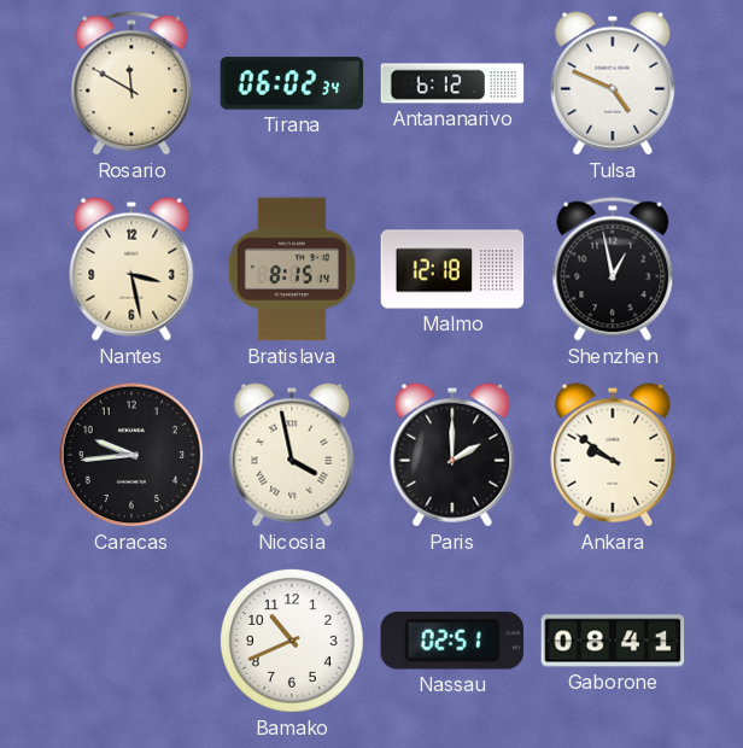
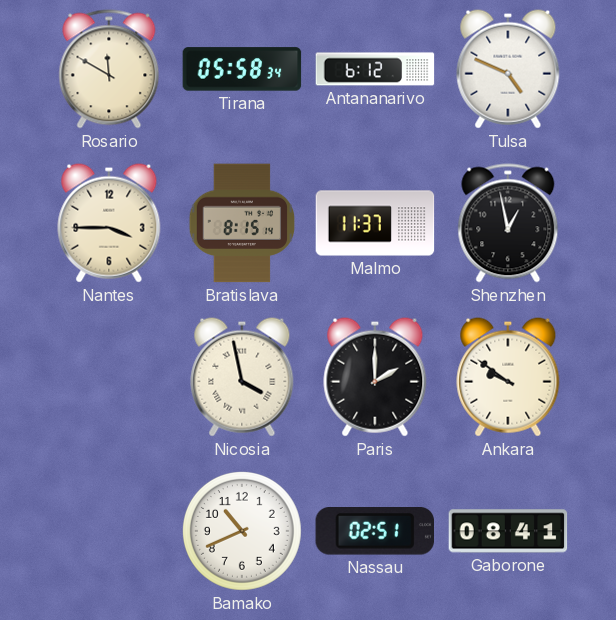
Tirana: 06:02 -> 05:58
Nantes: 3:28 -> 3:45
Malmo: 12:18 -> 11:37
Caracas: 9:44 -> none
